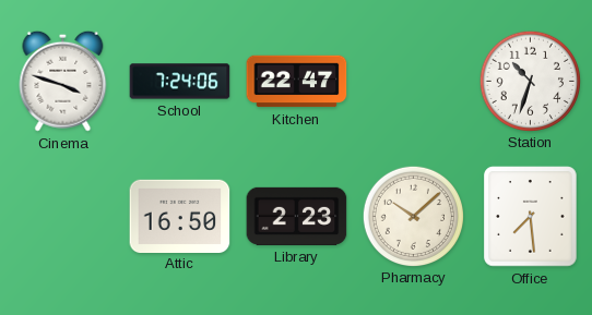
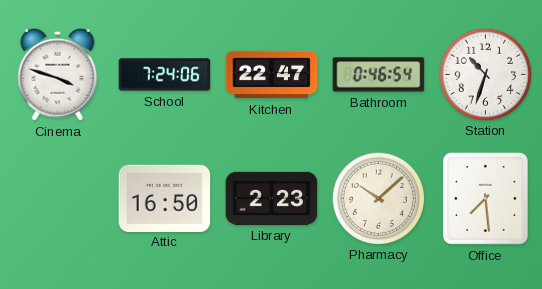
Bathroom: none -> 0:46
